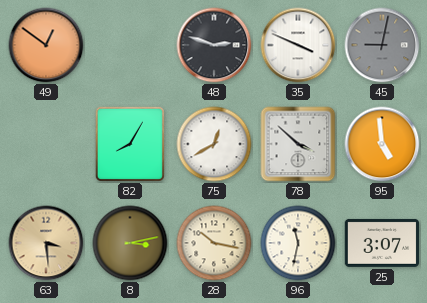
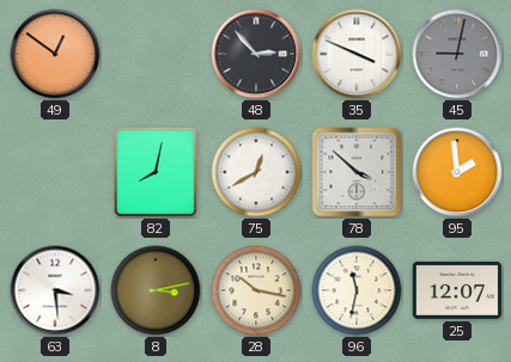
48: 2:48 -> 2:53
82: 8:05 -> 8:02
95: 4:59 -> 1:59
63 dial: champagne -> white
25: 3:07 -> 12:07
